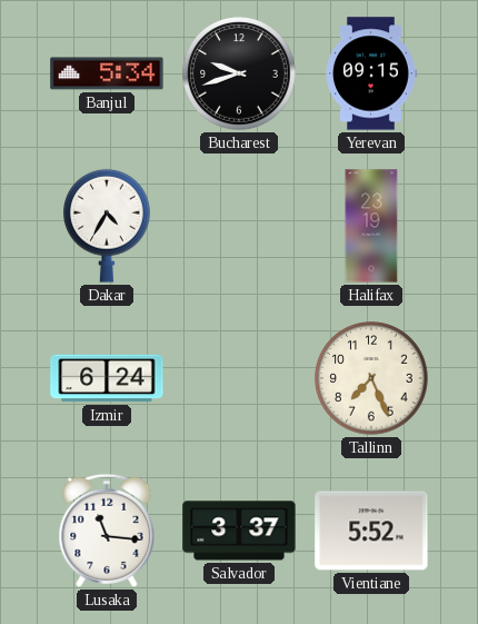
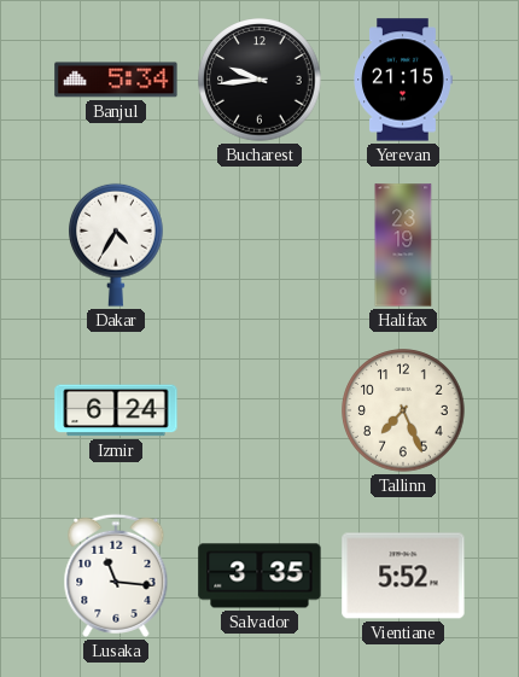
Bucharest: 9:42 -> 9:44
Yerevan: 09:15 -> 21:15
Salvador: 3:37 -> 3:35
